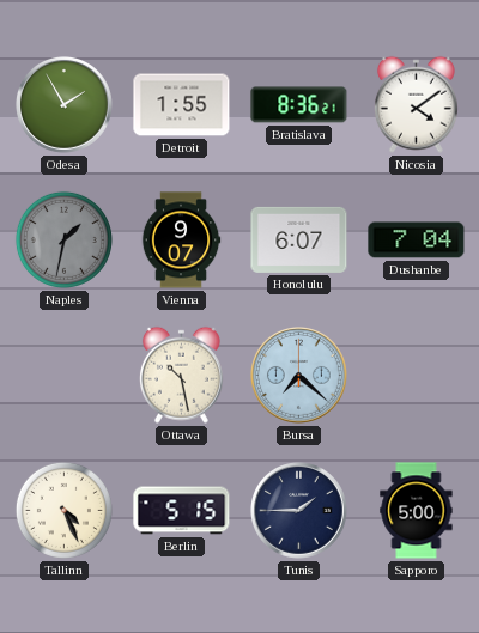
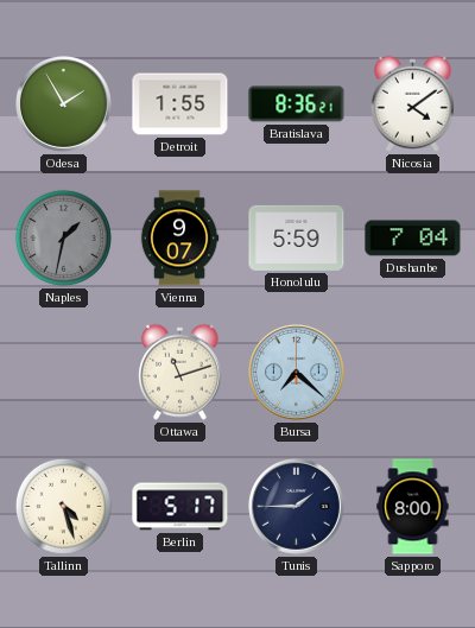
Honolulu: 6:07 -> 5:59
Ottawa: 10:28 -> 11:12
Tallinn: 4:26 -> 4:27
Berlin: 5:15 -> 5:17
Sapporo: 5:00 -> 8:00
